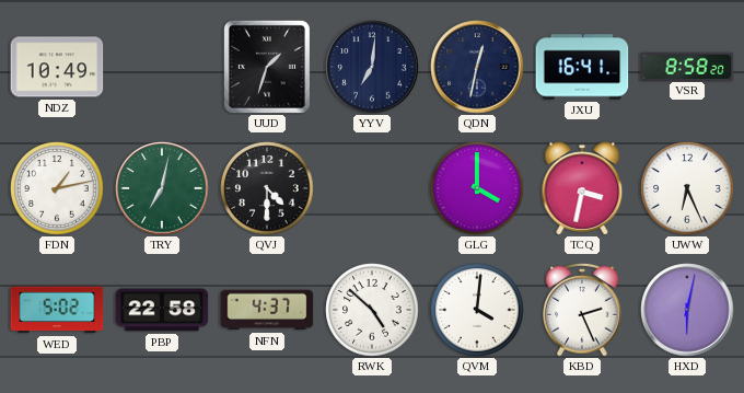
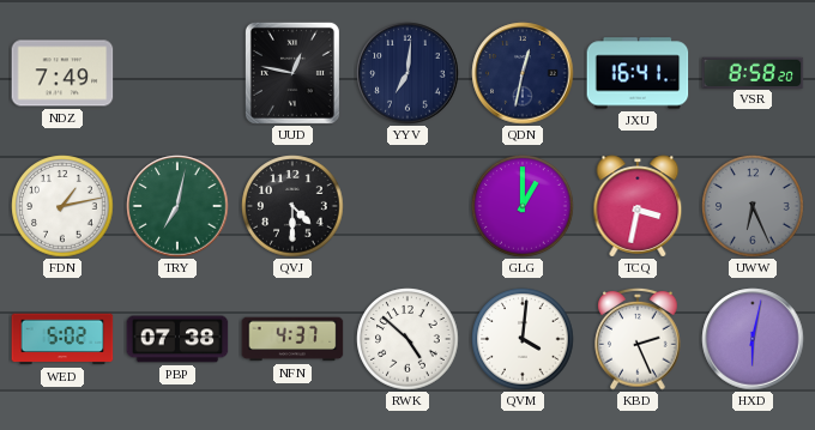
NDZ: 10:49 -> 7:49
UUD: 1:33 -> 12:47
GLG: 4:00 -> 1:00
UWW dial: white -> grey
PBP: 22:58 -> 07:38
